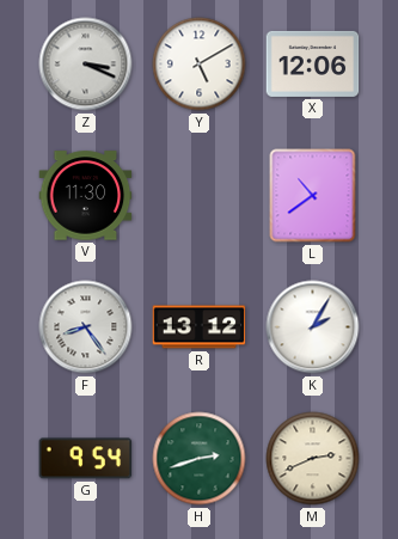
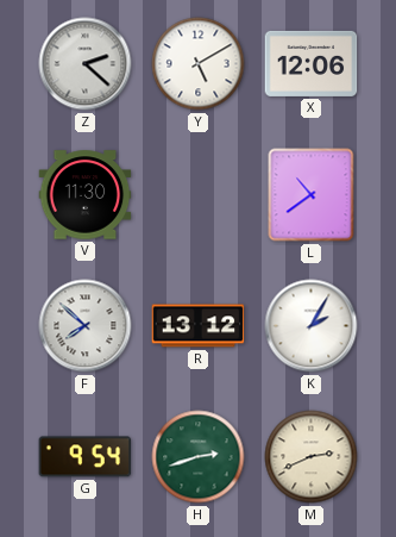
Z: 3:19 -> 2:22
F: 8:24 -> 7:52
